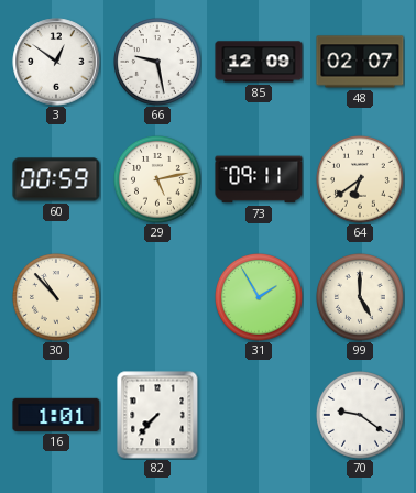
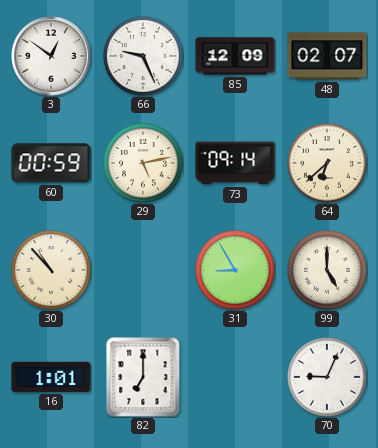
66: 9:28 -> 9:26
73: 09:11 -> 09:14
64: 6:39 -> 6:38
31: 1:55 -> 8:55
82: 7:37 -> 7:00
70: 9:21 -> 9:04
